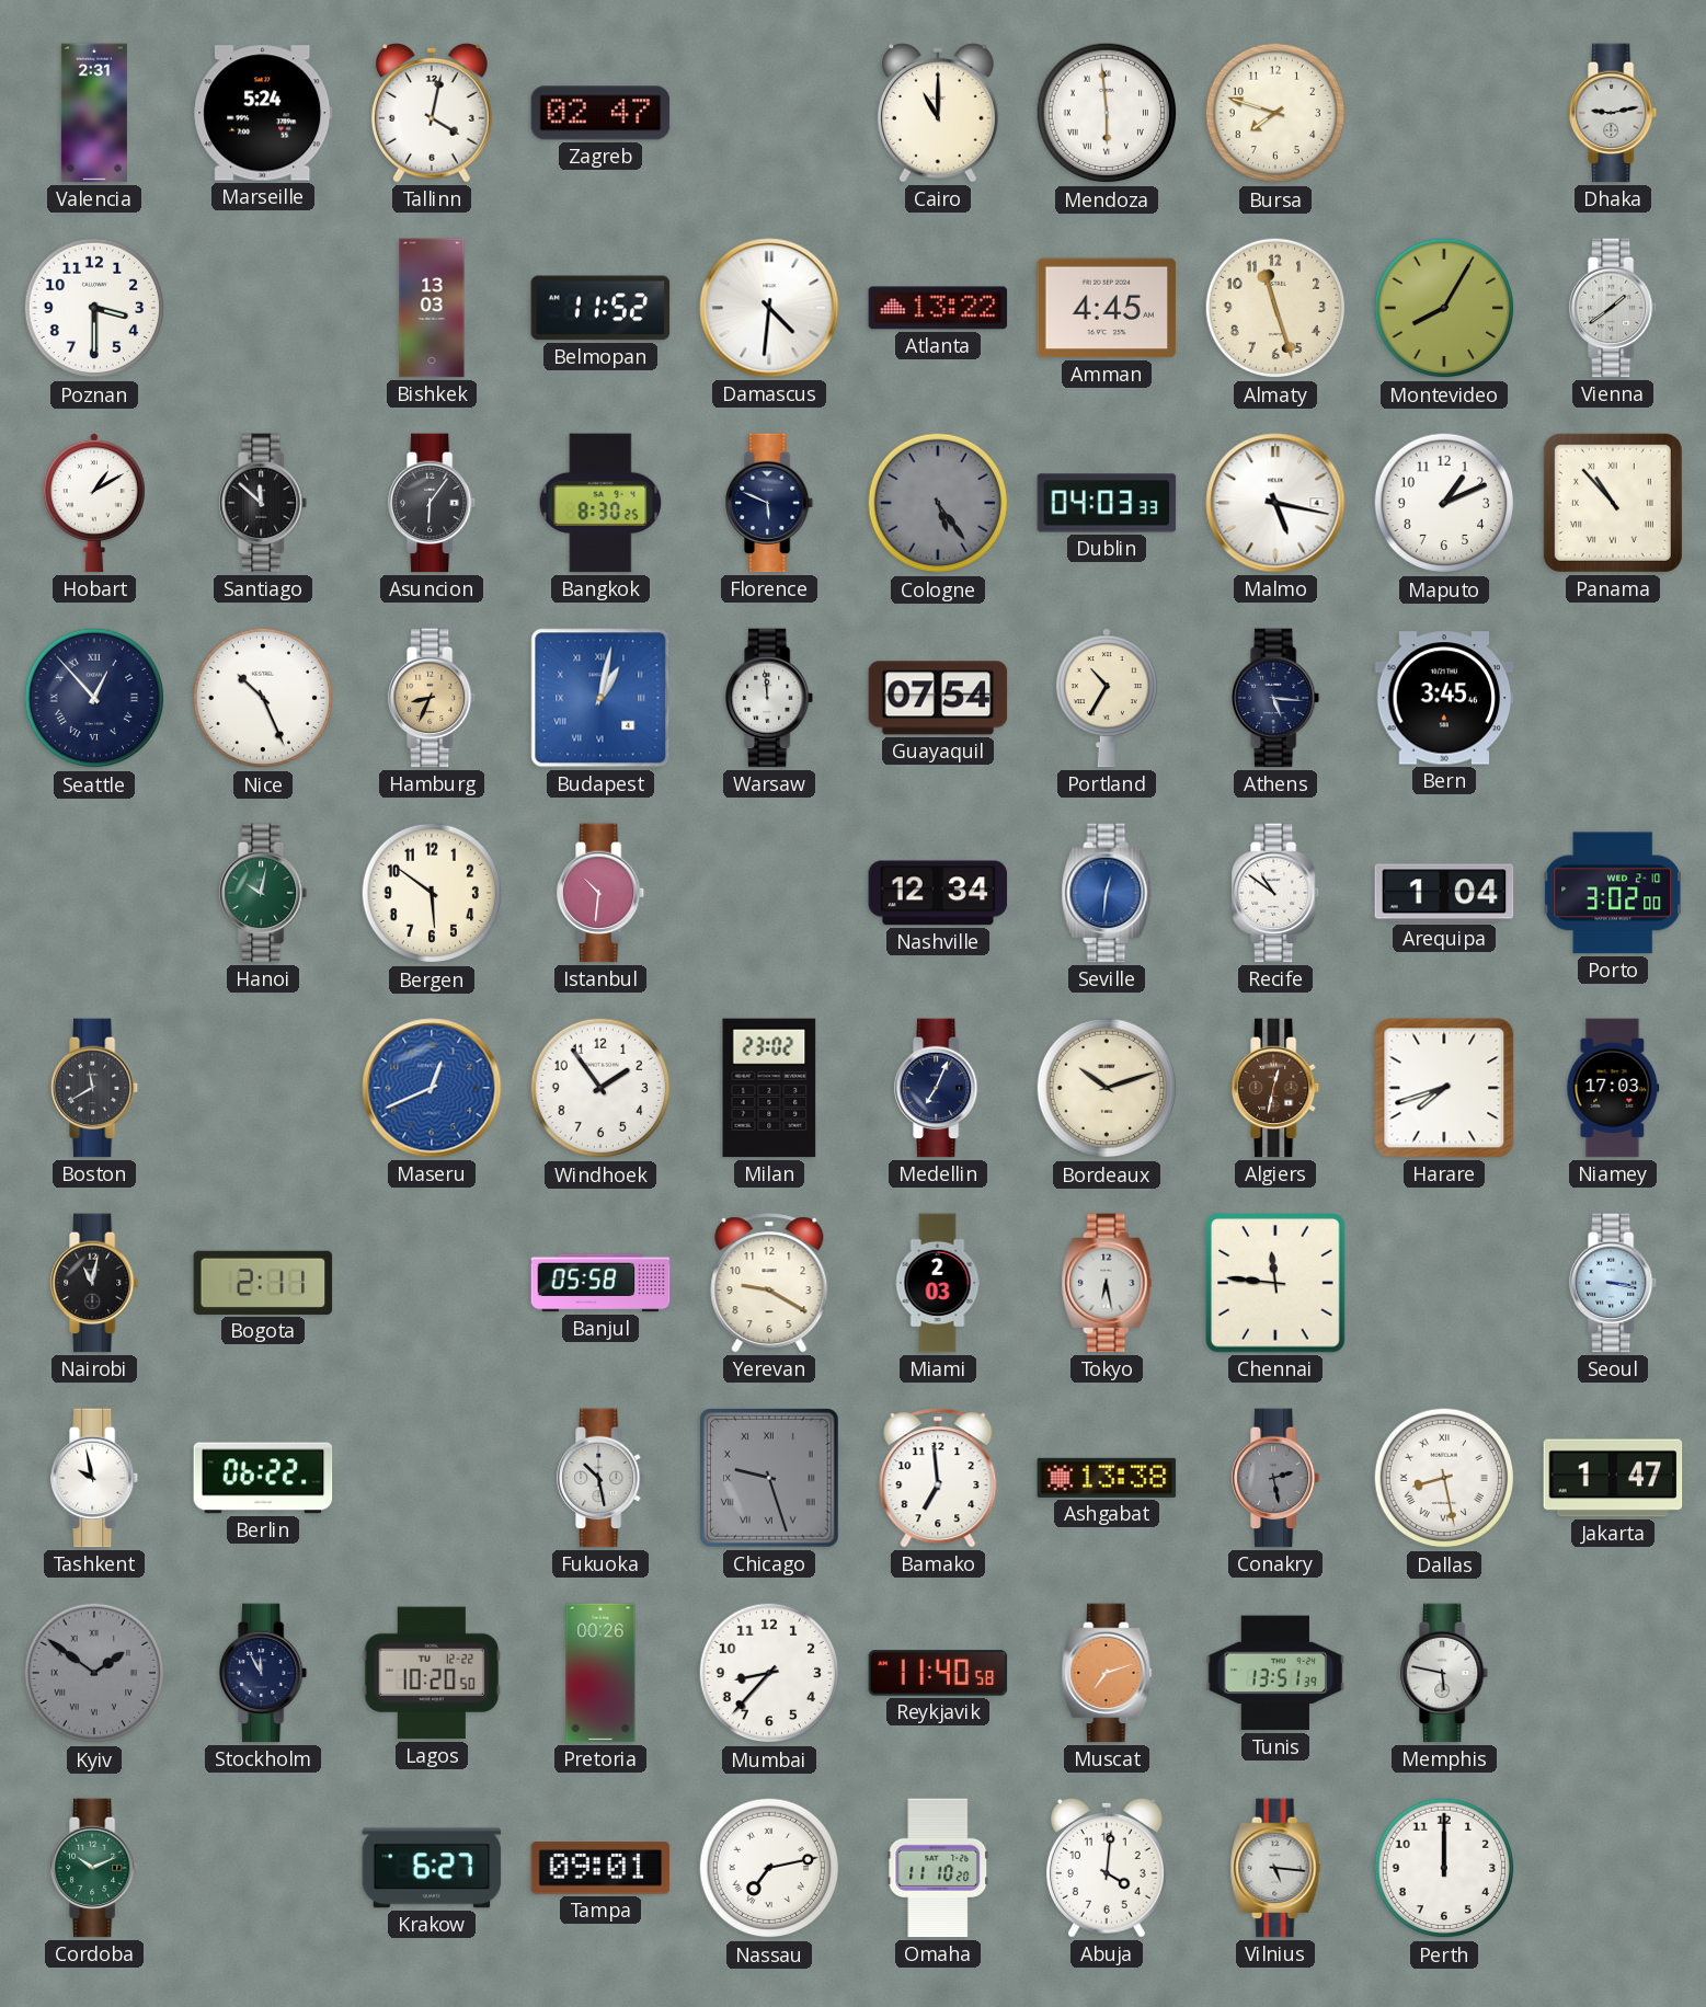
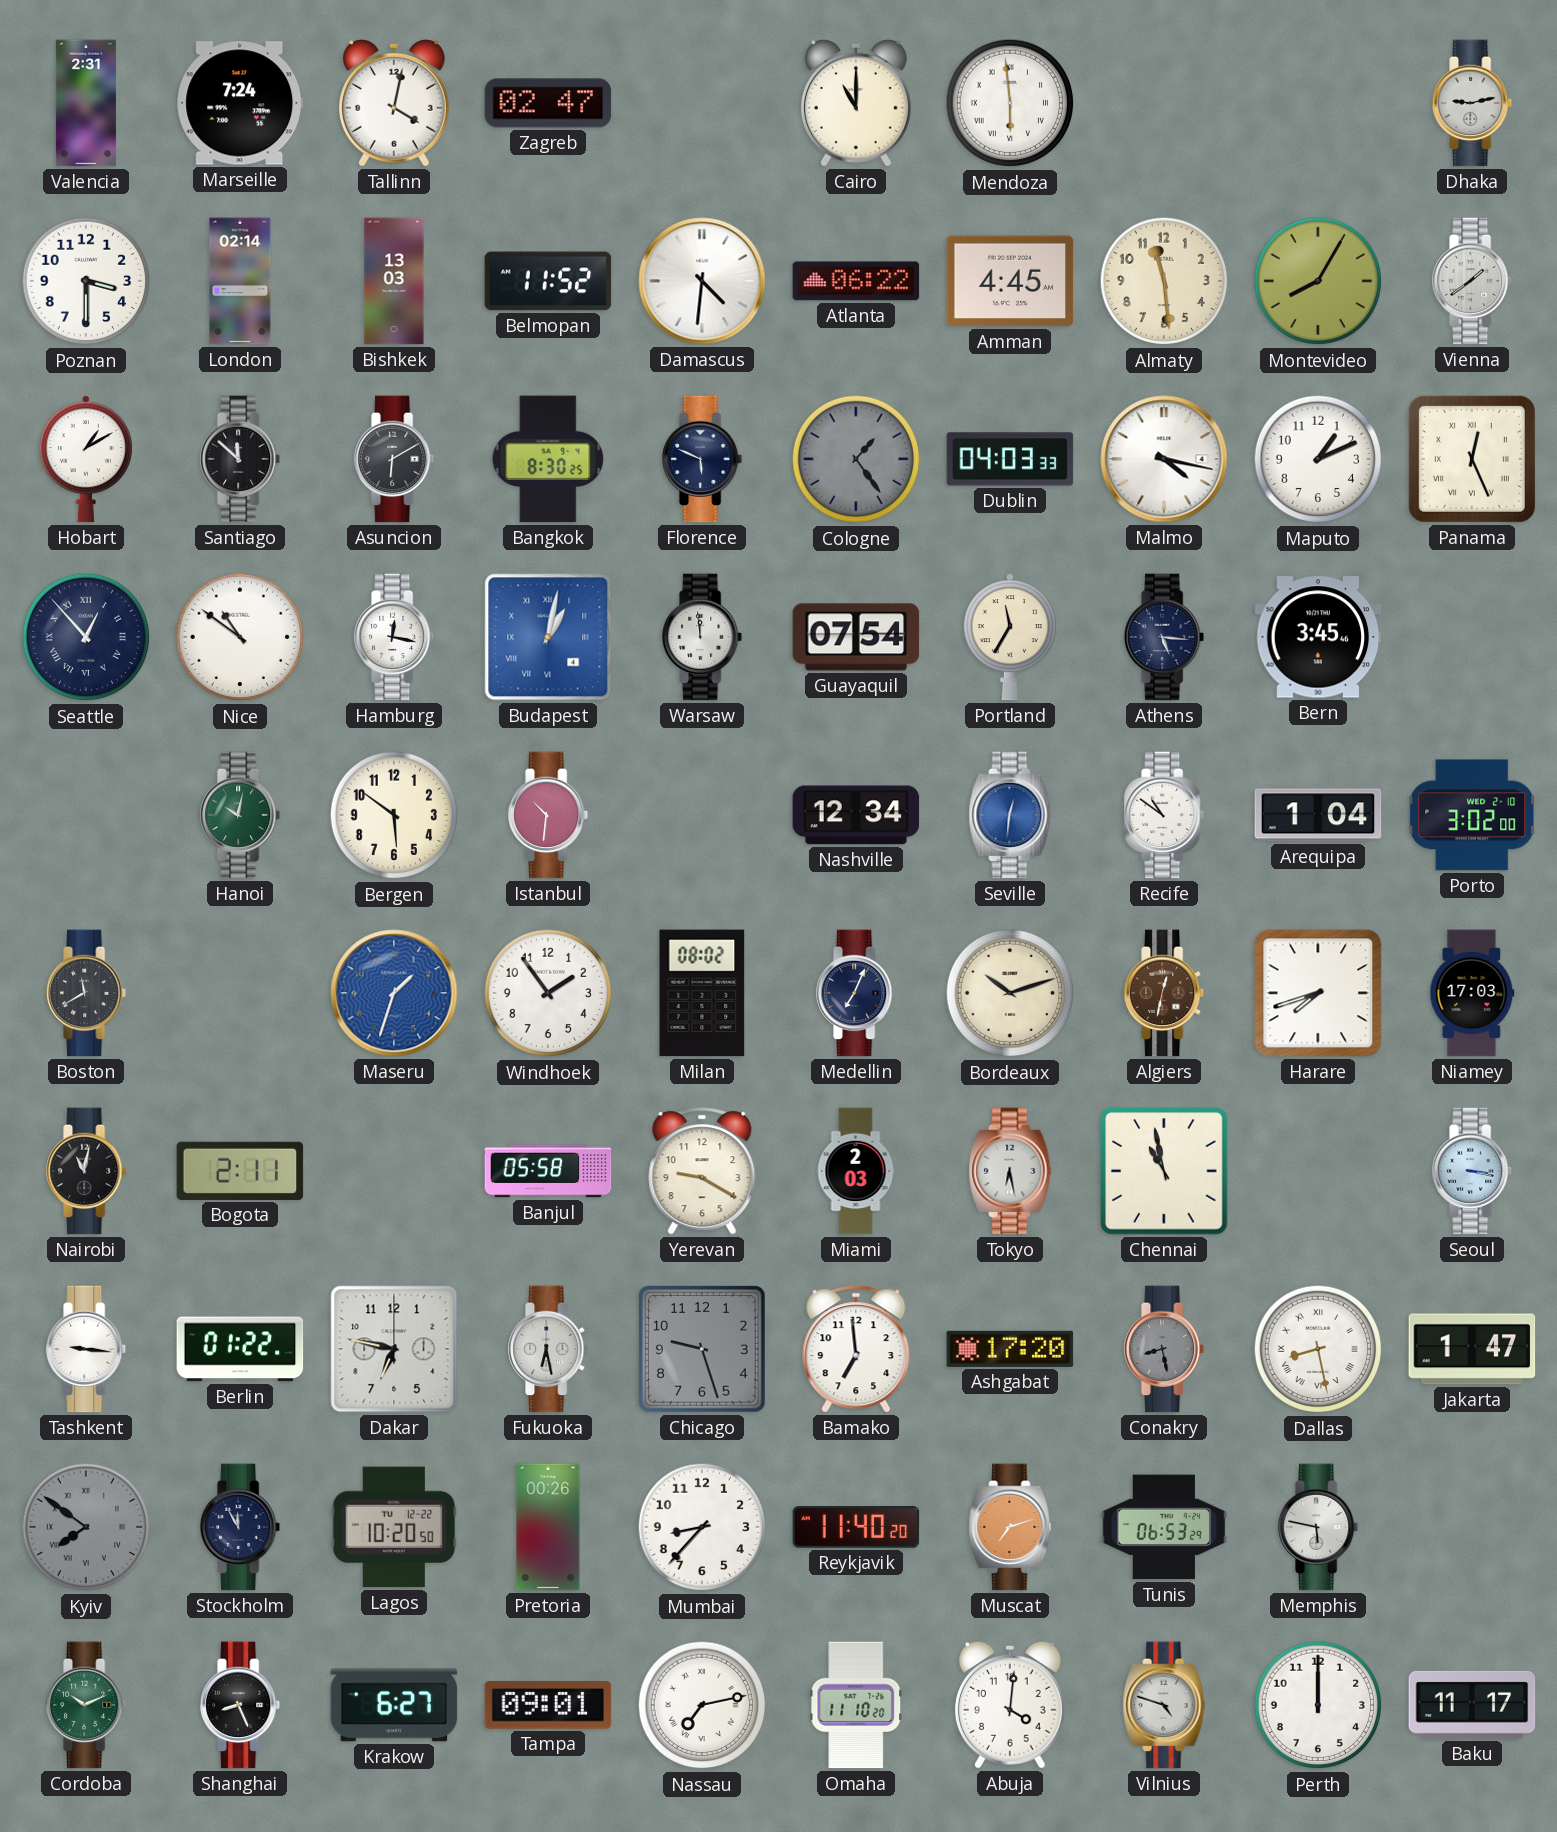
Marseille: 5:24 -> 7:24
Bursa: 7:48 -> none
London: none -> 02:14
Atlanta: 13:22 -> 06:22
Almaty: 11:27 -> 11:29
Asuncion: 6:06 -> 6:10
Cologne: 5:24 -> 1:24
Malmo: 5:17 -> 4:17
Panama: 10:53 -> 12:26
Nice: 10:26 -> 10:51
Hamburg: 8:34 -> 12:17
Hamburg dial: champagne -> white
Portland: 10:35 -> 11:35
Maseru: 12:41 -> 1:33
Milan: 23:02 -> 08:02
Chennai: 11:46 -> 10:58
Tashkent: 9:58 -> 9:16
Berlin: 06:22 -> 01:22
Dakar: none -> 6:47
Fukuoka: 10:28 -> 6:28
Chicago numerals: Roman -> Arabic
Ashgabat: 13:38 -> 17:20
Conakry: 2:28 -> 8:28
Kyiv: 1:51 -> 7:51
Reykjavik: 11:40:58 -> 11:40:20
Tunis: 13:51 -> 06:53
Shanghai: none -> 8:26
Vilnius: 5:16 -> 4:48
Baku: none -> 11:17
